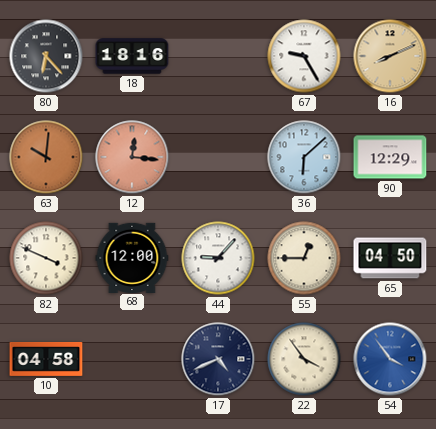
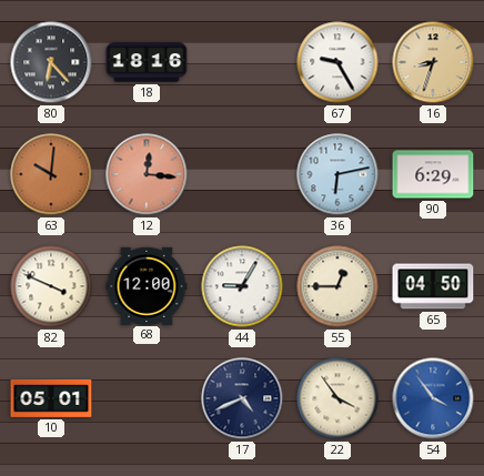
16: 8:11 -> 8:33
36: 6:08 -> 6:13
90: 12:29 -> 6:29
44: 9:07 -> 9:05
10: 04:58 -> 05:01
